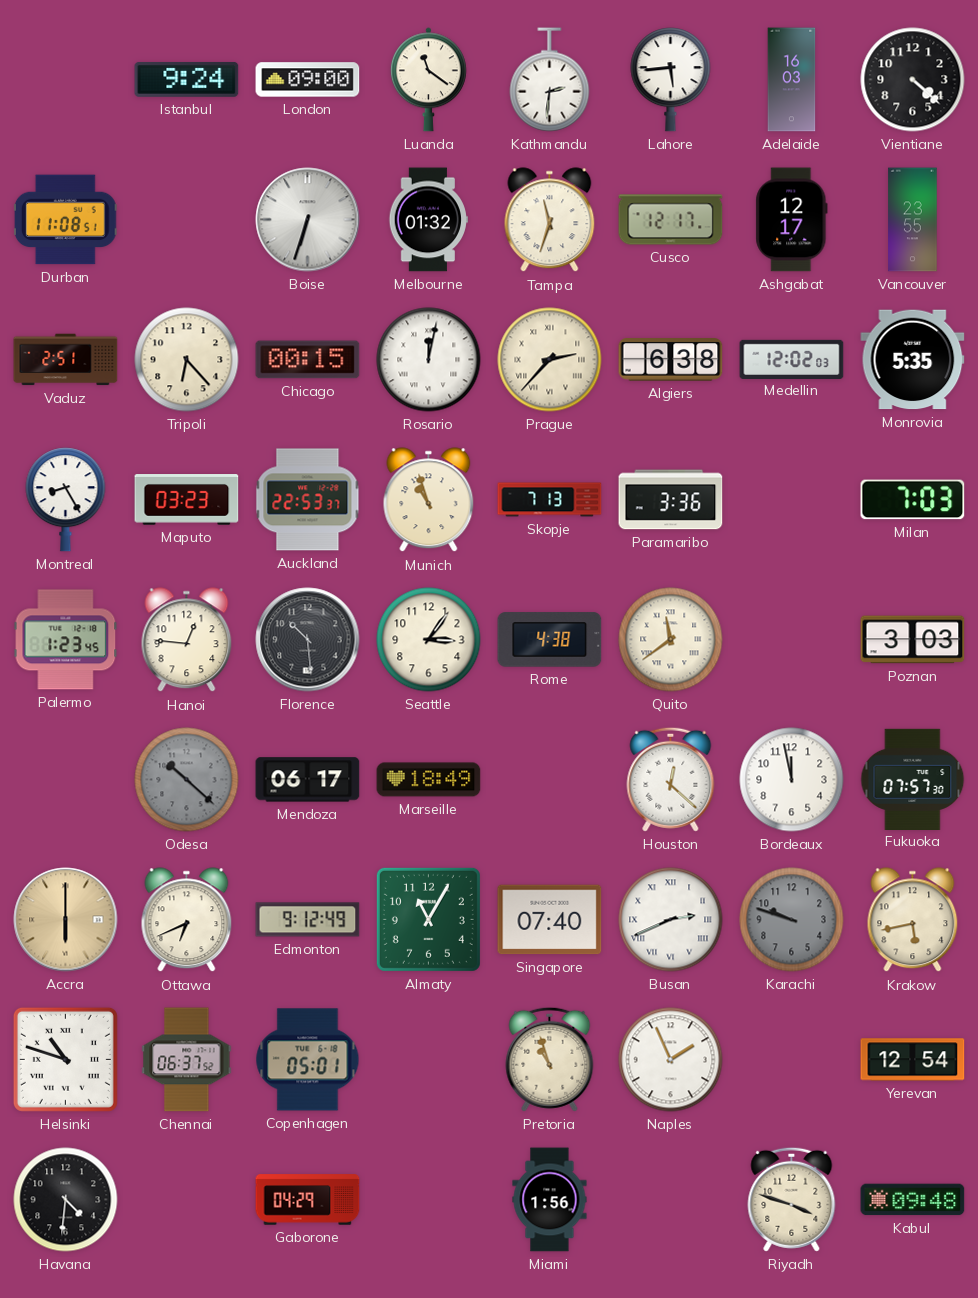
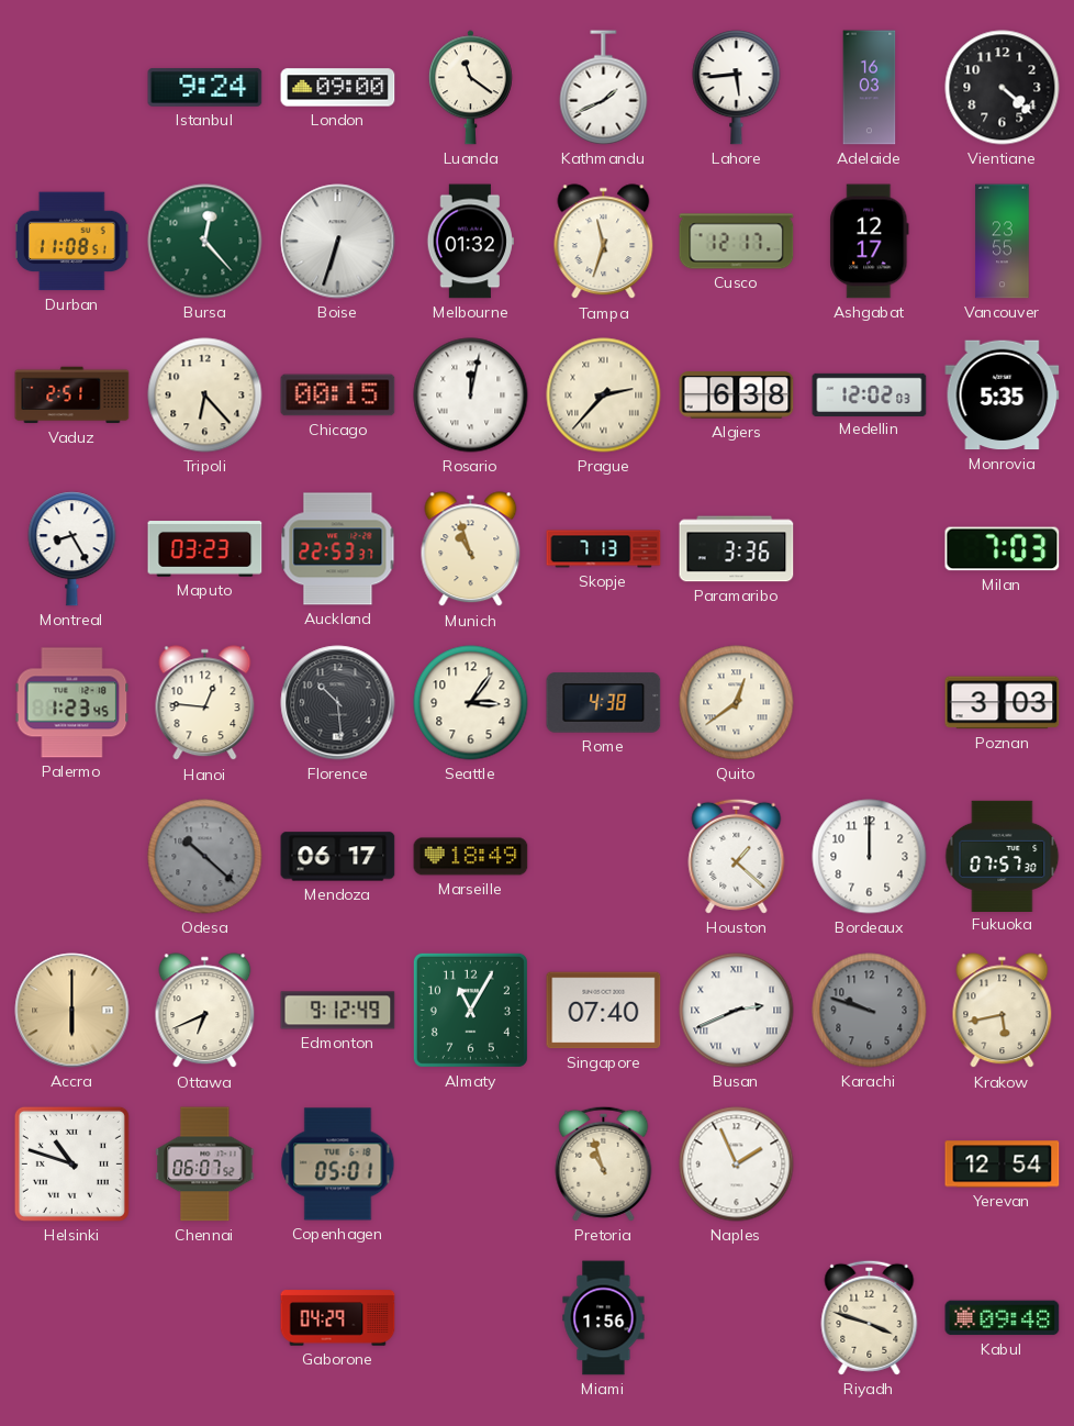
Kathmandu: 2:31 -> 1:41
Bursa: none -> 12:23
Quito: 11:39 -> 12:39
Houston: 12:22 -> 1:22
Bordeaux: 11:58 -> 12:00
Chennai: 06:37 -> 06:07
Havana: 4:31 -> none
